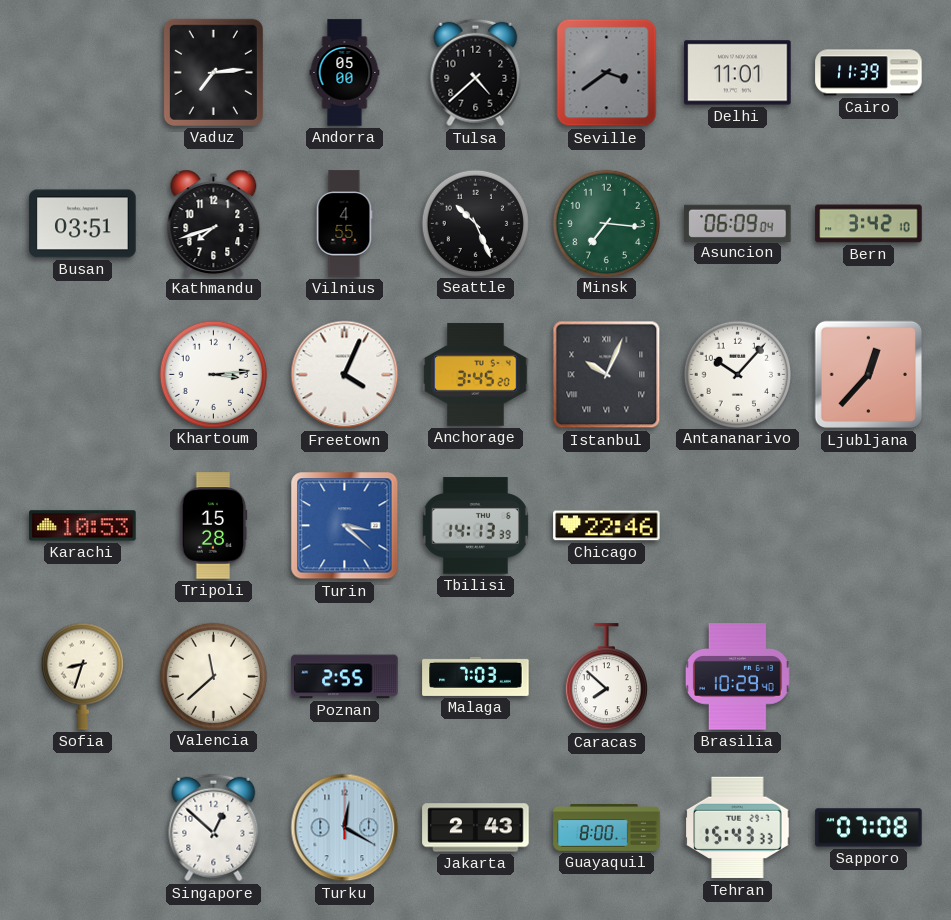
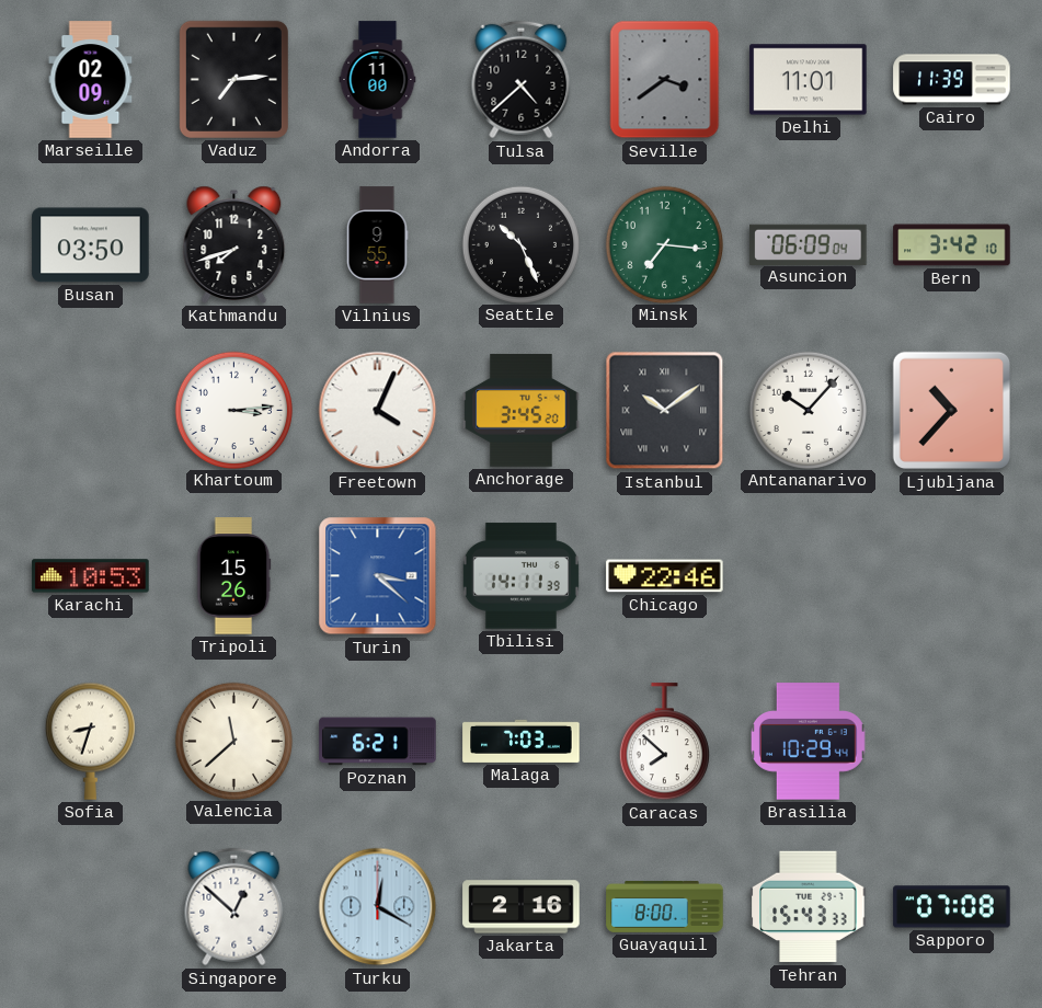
Marseille: none -> 02:09
Andorra: 05:00 -> 11:00
Busan: 03:51 -> 03:50
Vilnius: 4:55 -> 9:55
Istanbul: 10:04 -> 10:09
Ljubljana: 12:37 -> 10:37
Tripoli: 15:28 -> 15:26
Tbilisi: 14:13 -> 14:11
Poznan: 2:55 -> 6:21
Brasilia: 10:29:40 -> 10:29:44
Jakarta: 2:43 -> 2:16
